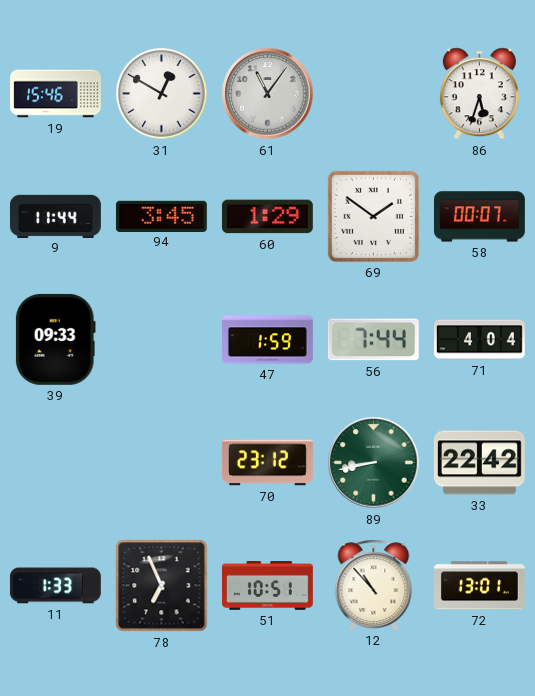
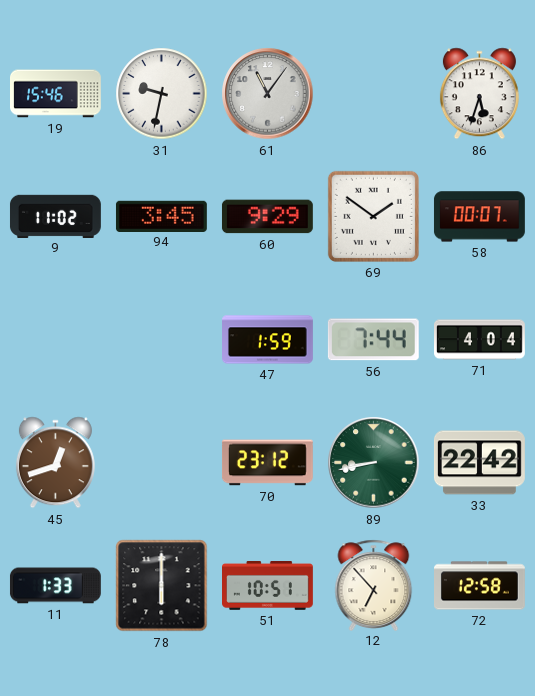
31: 12:50 -> 9:32
9: 11:44 -> 11:02
60: 1:29 -> 9:29
39: 09:33 -> none
45: none -> 12:42
78: 6:56 -> 6:00
12: 10:53 -> 6:53
72: 13:01 -> 12:58
